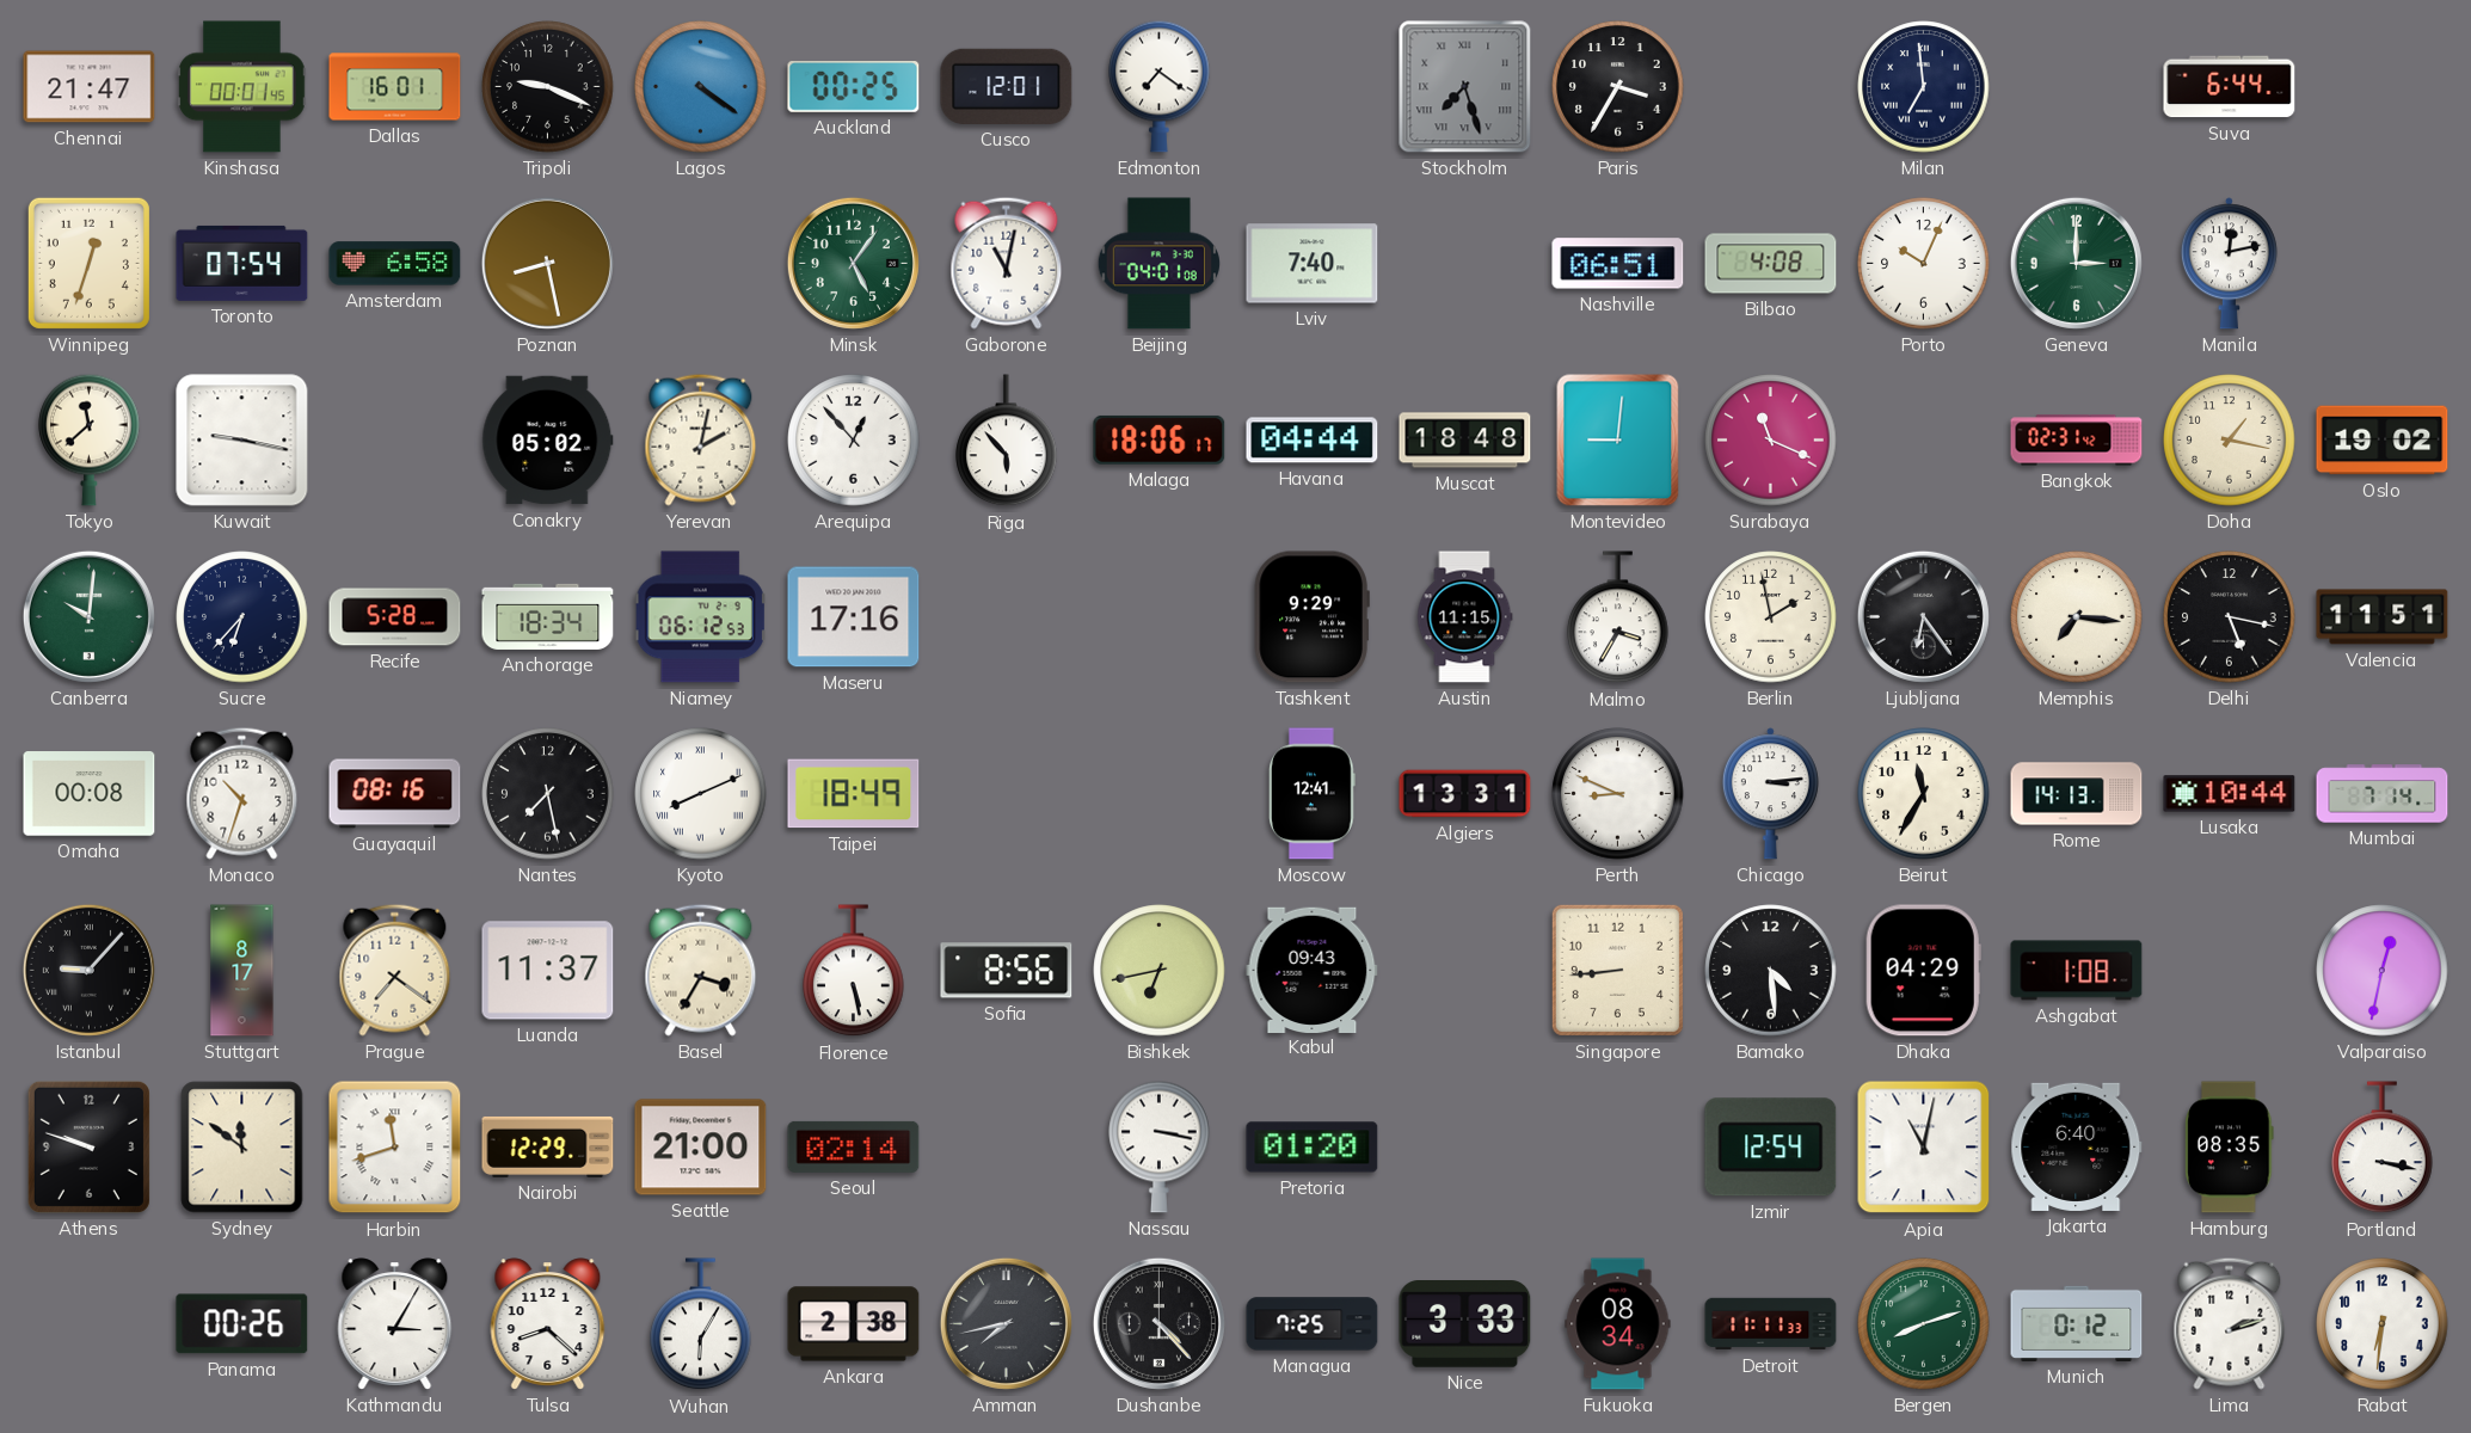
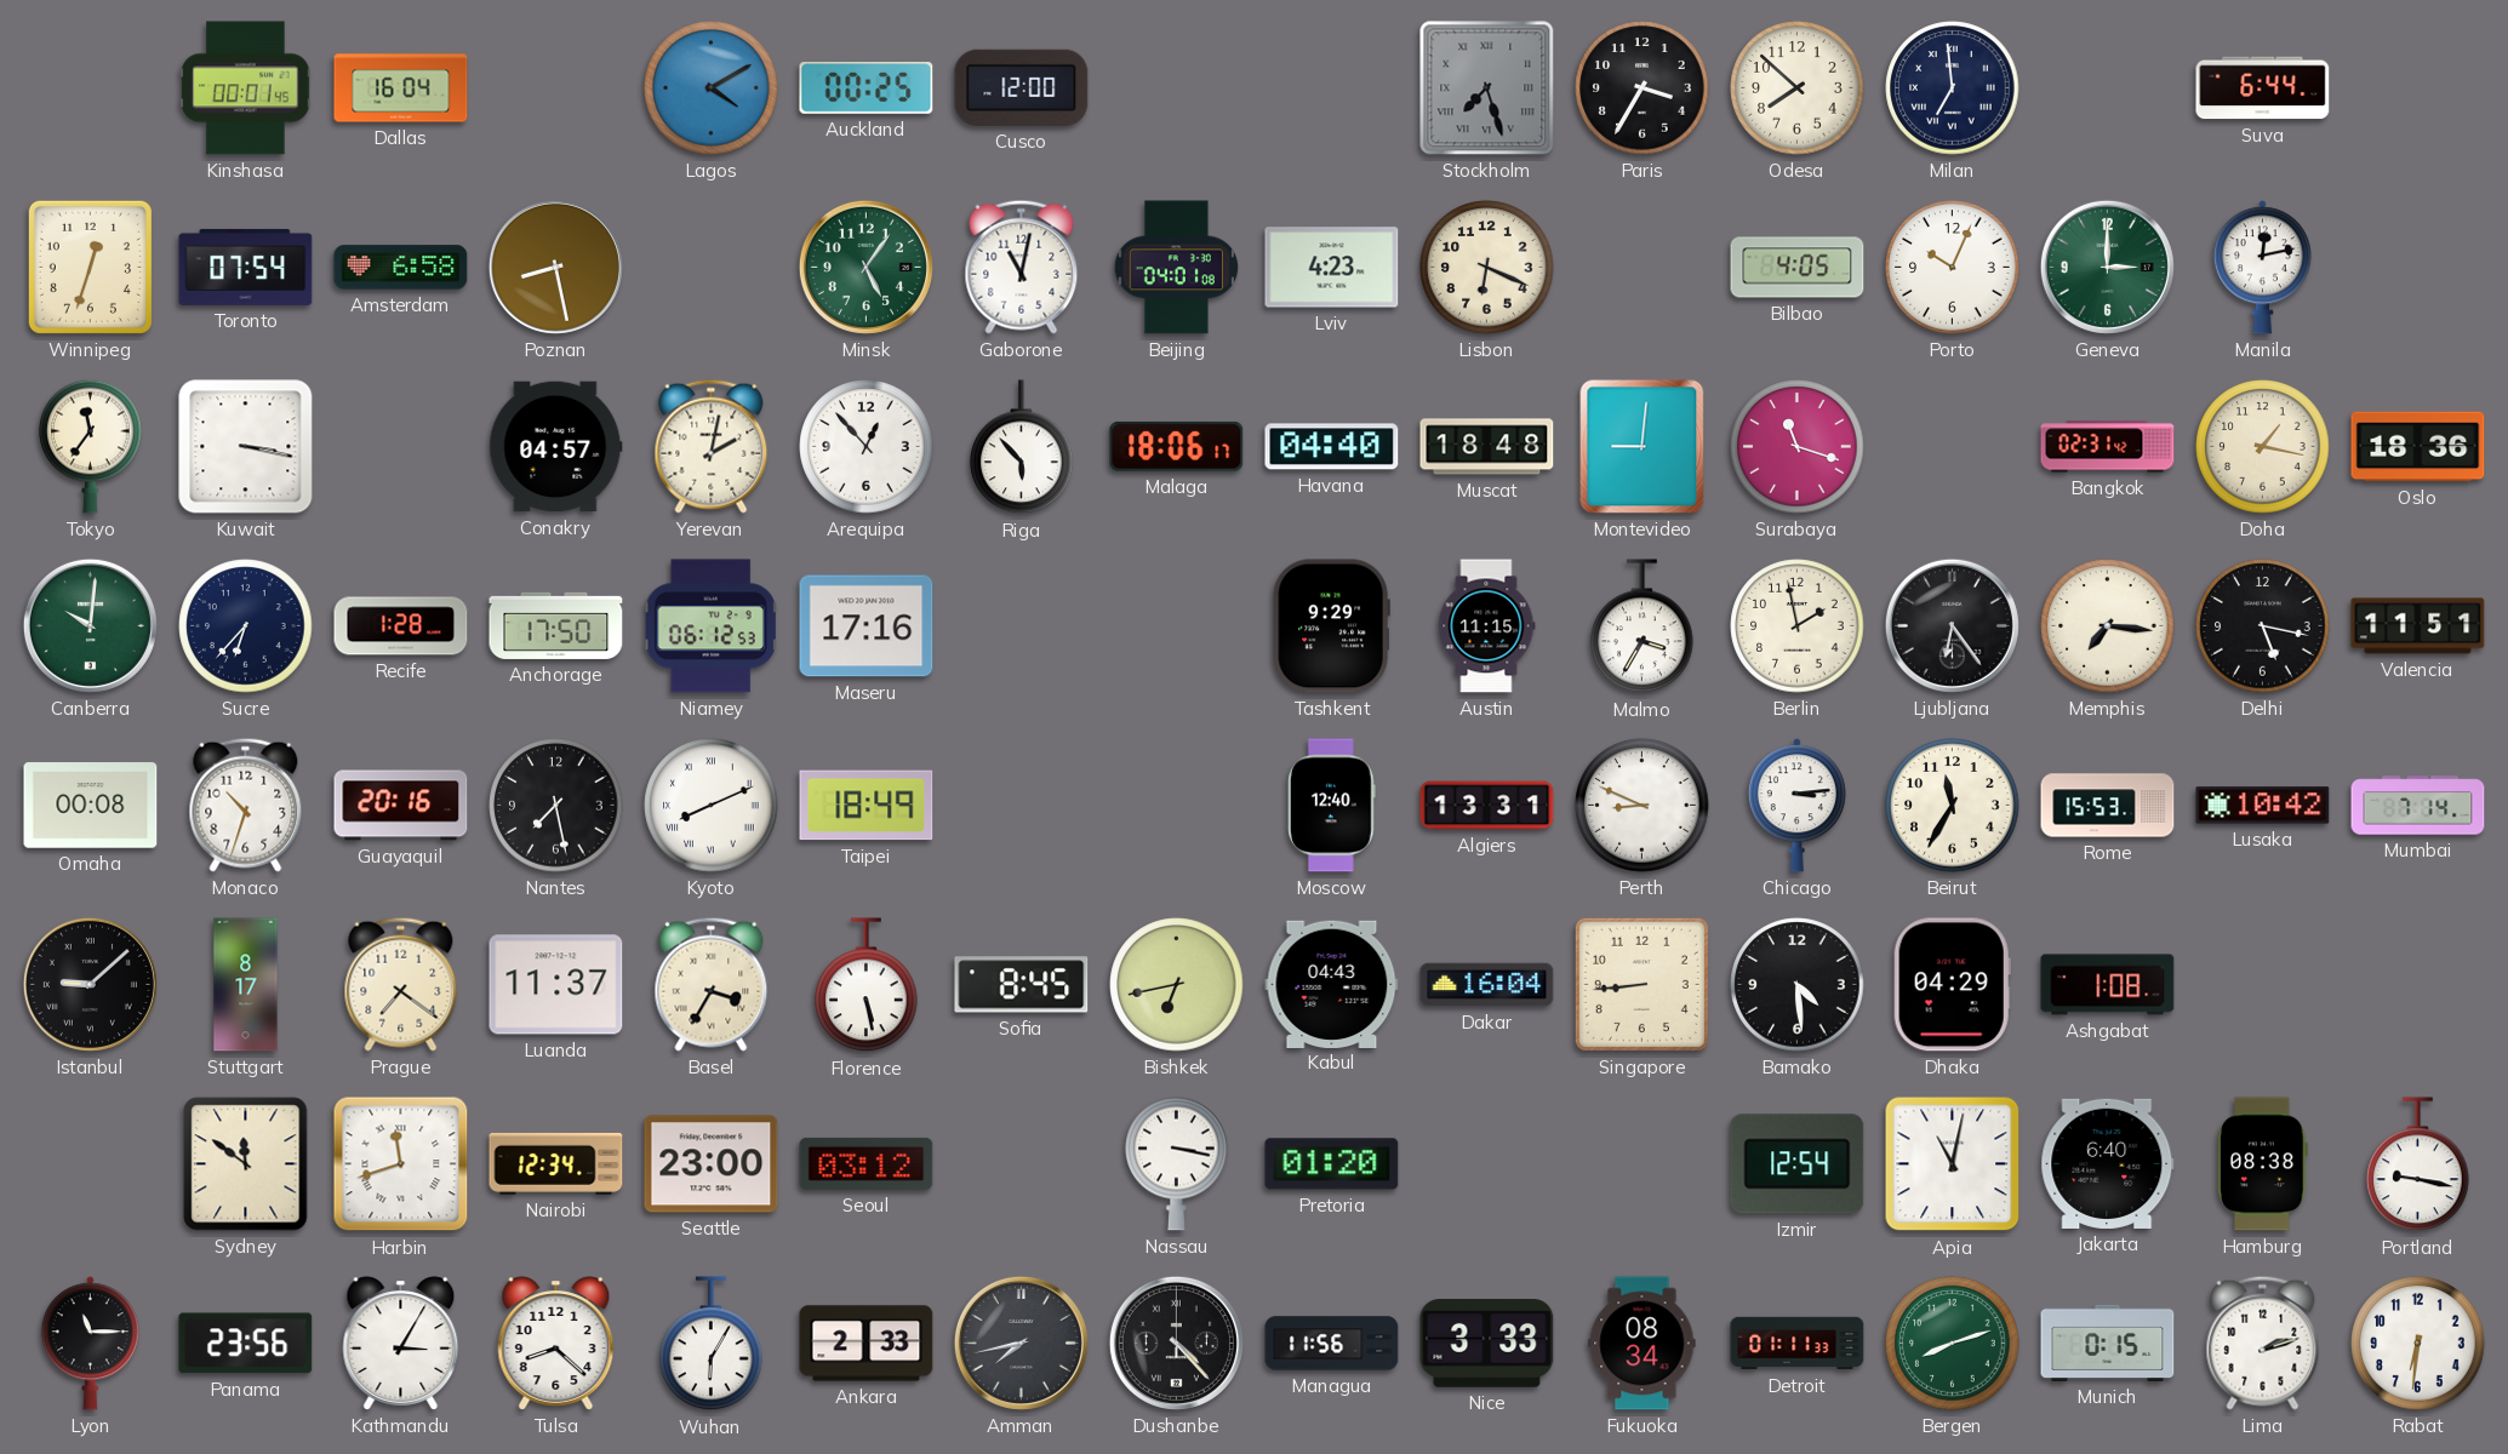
Chennai: 21:47 -> none
Dallas: 16:01 -> 16:04
Tripoli: 9:19 -> none
Lagos: 4:21 -> 4:10
Cusco: 12:01 -> 12:00
Edmonton: 7:21 -> none
Odesa: none -> 7:52
Lviv: 7:40 -> 4:23
Lisbon: none -> 6:19
Nashville: 06:51 -> none
Bilbao: 4:08 -> 4:05
Tokyo: 11:38 -> 11:36
Kuwait: 9:17 -> 3:17
Conakry: 05:02 -> 04:57
Havana: 04:44 -> 04:40
Surabaya: 11:19 -> 11:18
Oslo: 19:02 -> 18:36
Recife: 5:28 -> 1:28
Anchorage: 18:34 -> 17:50
Guayaquil: 08:16 -> 20:16
Moscow: 12:41 -> 12:40
Rome: 14:13 -> 15:53
Lusaka: 10:44 -> 10:42
Istanbul: 9:07 -> 9:08
Sofia: 8:56 -> 8:45
Kabul: 09:43 -> 04:43
Dakar: none -> 16:04
Valparaiso: 12:32 -> none
Athens: 9:48 -> none
Nairobi: 12:29 -> 12:34
Seattle: 21:00 -> 23:00
Seoul: 02:14 -> 03:12
Hamburg: 08:35 -> 08:38
Portland: 3:17 -> 9:17
Lyon: none -> 11:15
Panama: 00:26 -> 23:56
Ankara: 2:38 -> 2:33
Managua: 7:25 -> 11:56
Detroit: 11:11 -> 01:11
Munich: 0:12 -> 0:15
